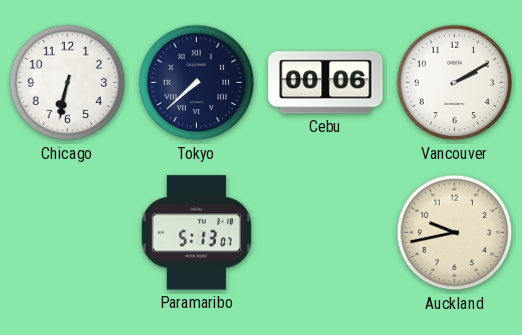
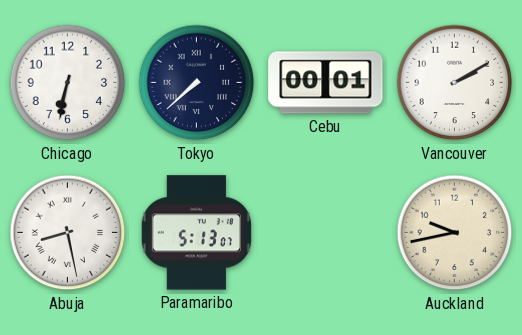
Cebu: 00:06 -> 00:01
Abuja: none -> 8:28
